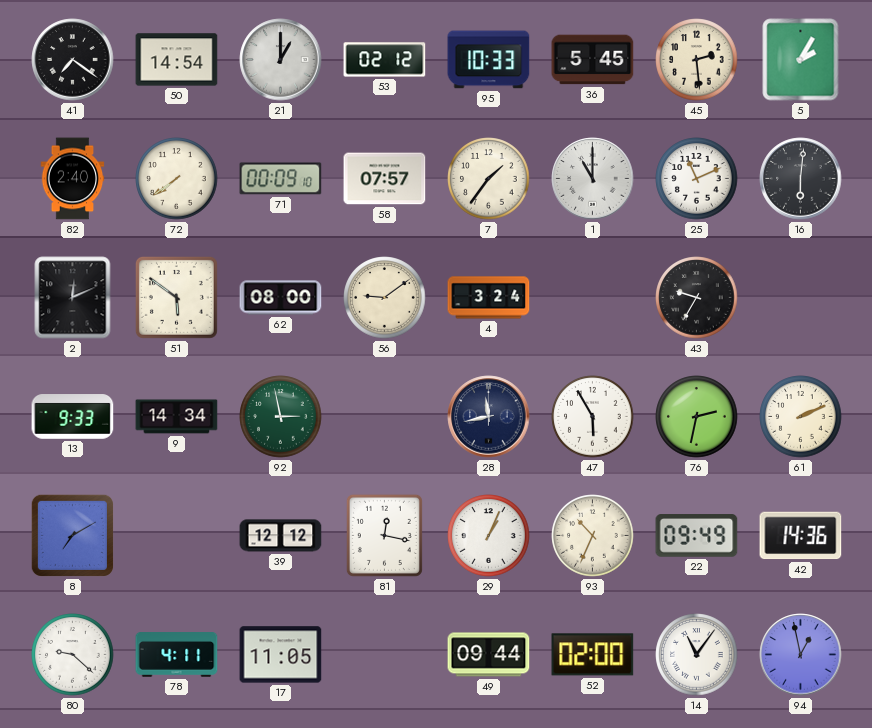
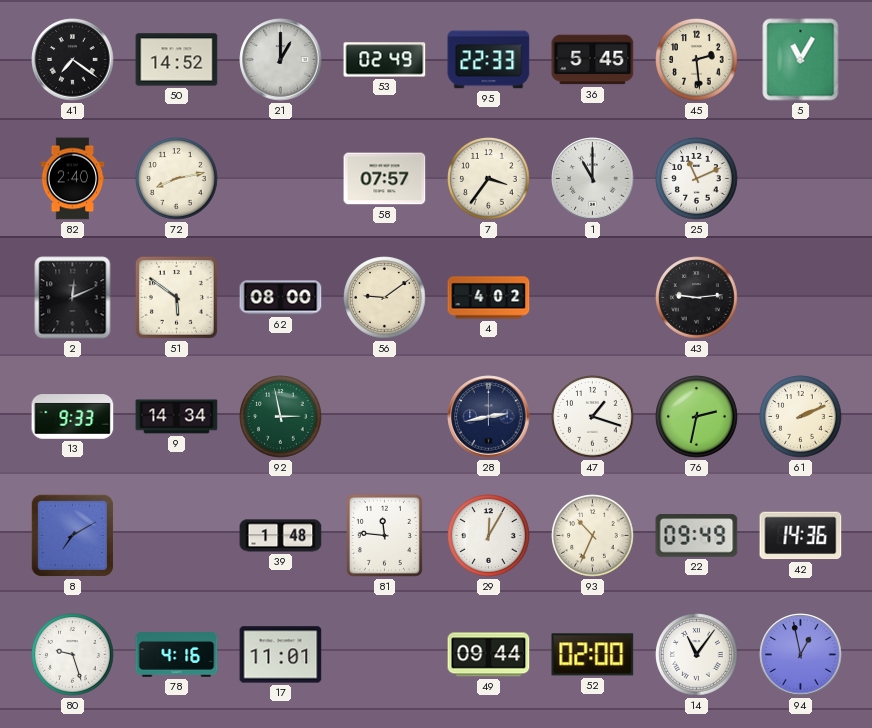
50: 14:54 -> 14:52
53: 02:12 -> 02:49
95: 10:33 -> 22:33
5: 2:05 -> 11:05
72: 7:39 -> 8:13
71: 00:09 -> none
7: 1:36 -> 3:36
16: 6:01 -> none
4: 3:24 -> 4:02
43: 9:35 -> 9:14
28: 11:43 -> 2:43
47: 5:55 -> 1:18
39: 12:12 -> 1:48
81: 12:17 -> 11:46
29: 1:04 -> 12:05
80: 9:22 -> 9:27
78: 4:11 -> 4:16
17: 11:05 -> 11:01
